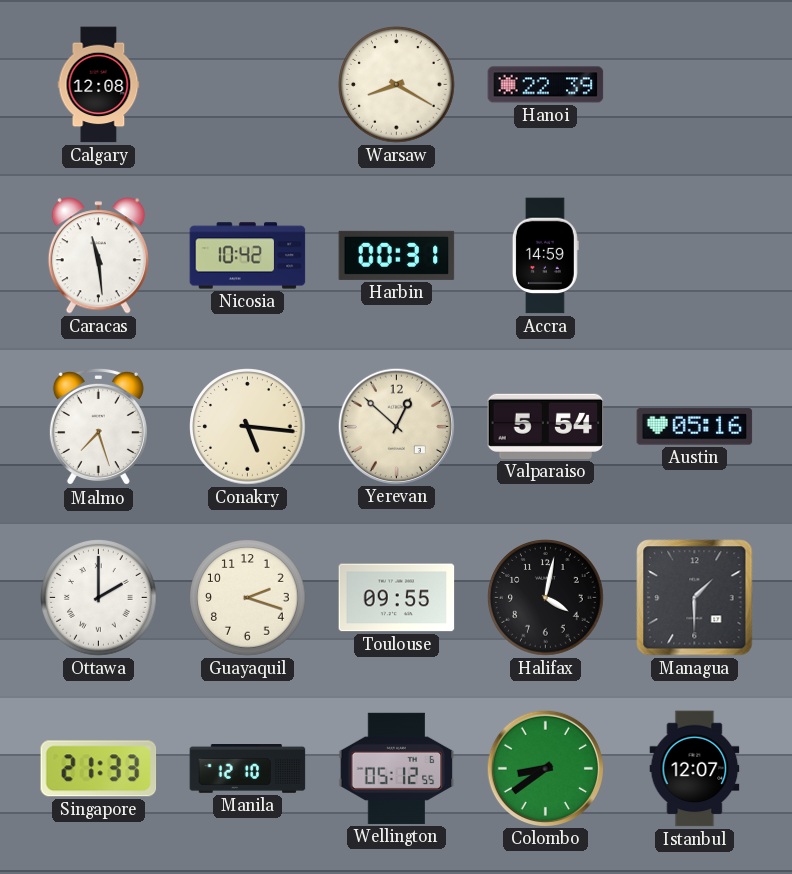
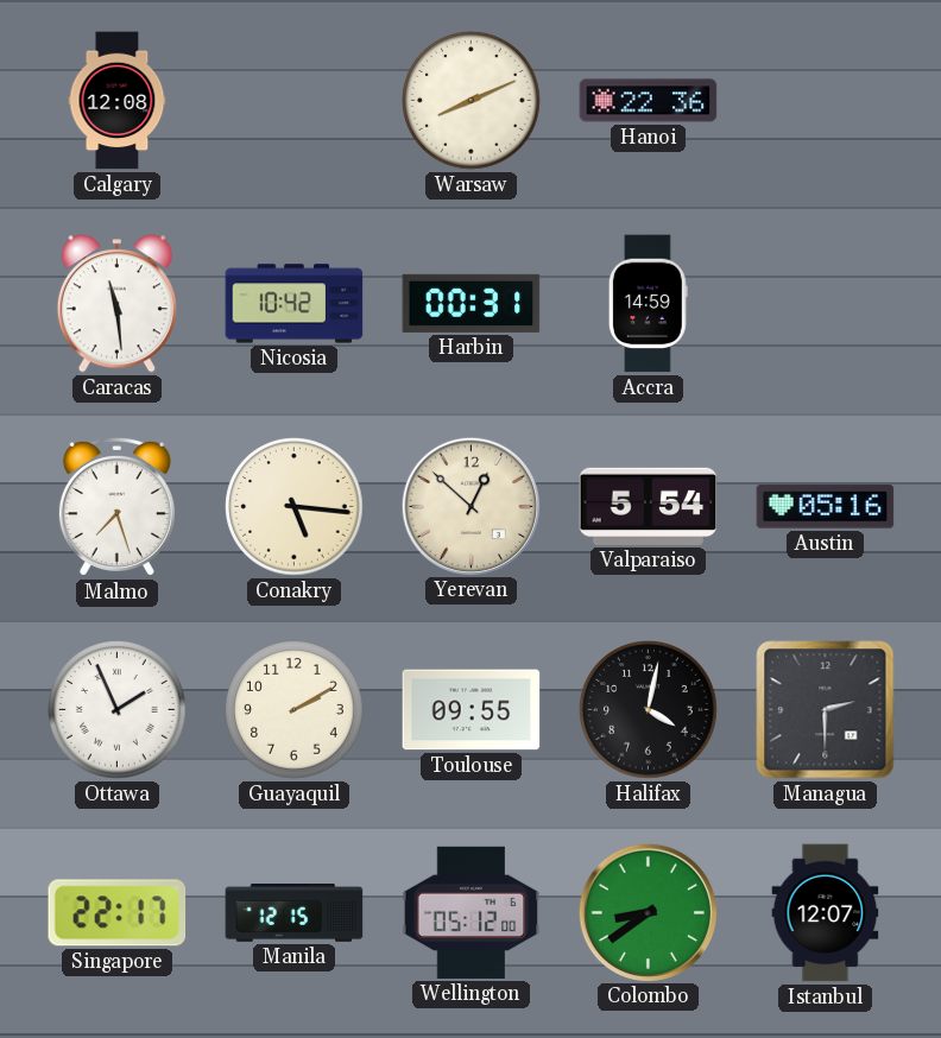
Warsaw: 8:20 -> 8:11
Hanoi: 22:39 -> 22:36
Ottawa: 2:00 -> 1:56
Guayaquil: 2:18 -> 2:10
Managua: 1:30 -> 2:30
Singapore: 21:33 -> 22:17
Manila: 12:10 -> 12:15
Wellington: 05:12:55 -> 05:12:00
